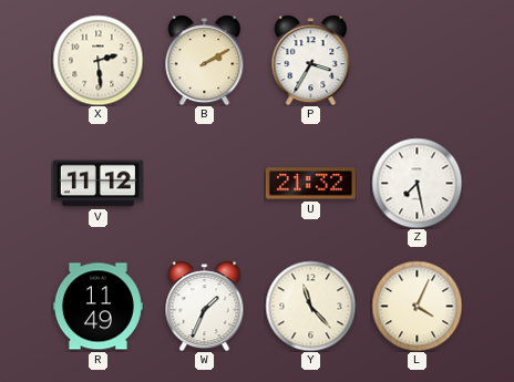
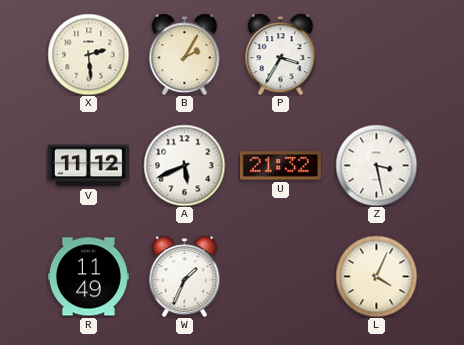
B: 2:10 -> 2:05
A: none -> 5:41
Z: 7:28 -> 3:28
Y: 11:23 -> none
